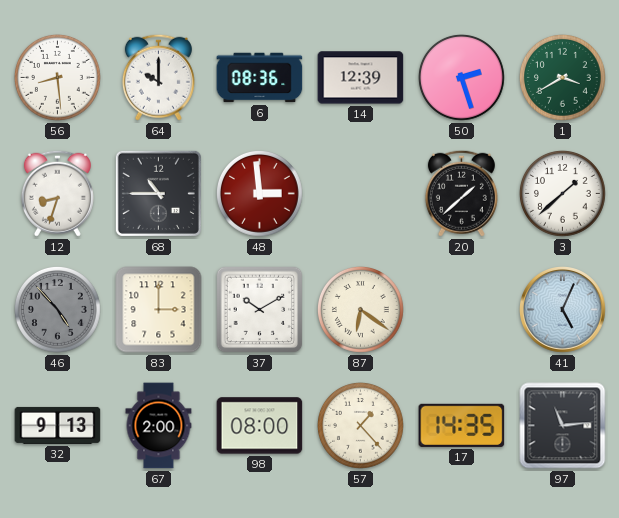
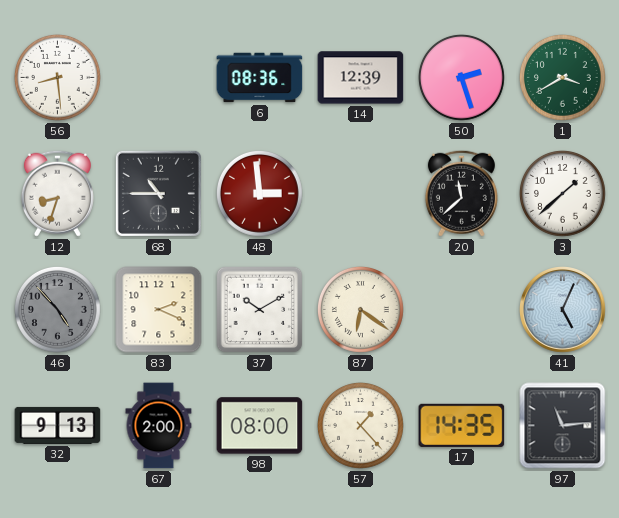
64: 10:00 -> none
20: 1:38 -> 11:38
83: 3:00 -> 2:19
